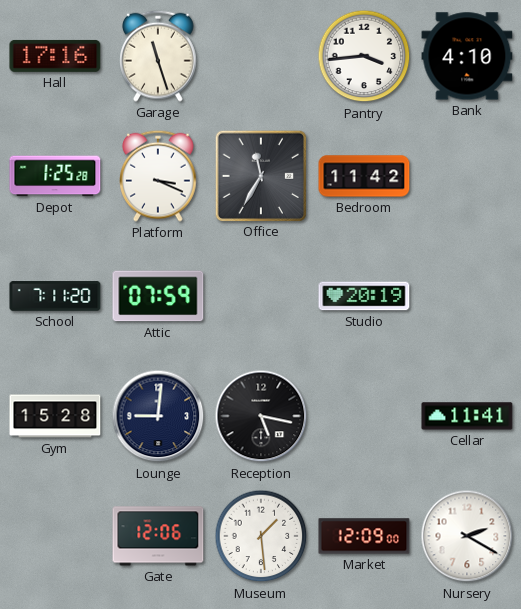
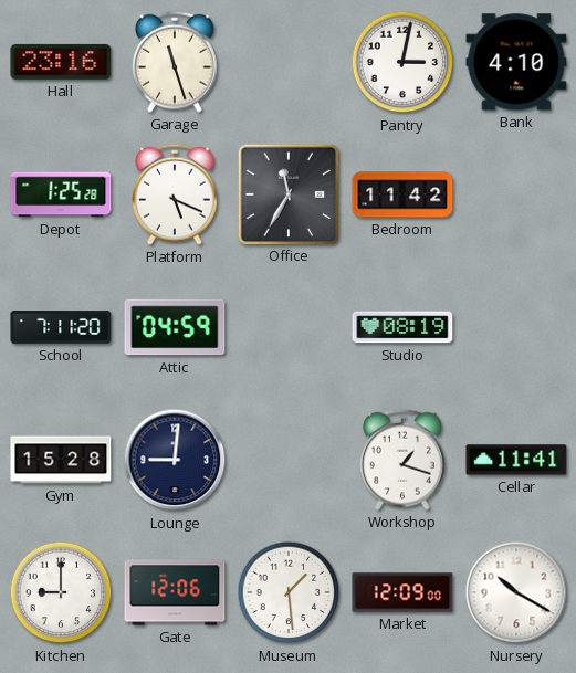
Hall: 17:16 -> 23:16
Pantry: 3:44 -> 3:02
Platform: 3:19 -> 5:19
Attic: 07:59 -> 04:59
Studio: 20:19 -> 08:19
Reception: 5:17 -> none
Workshop: none -> 1:18
Kitchen: none -> 9:00
Nursery: 2:20 -> 10:20
